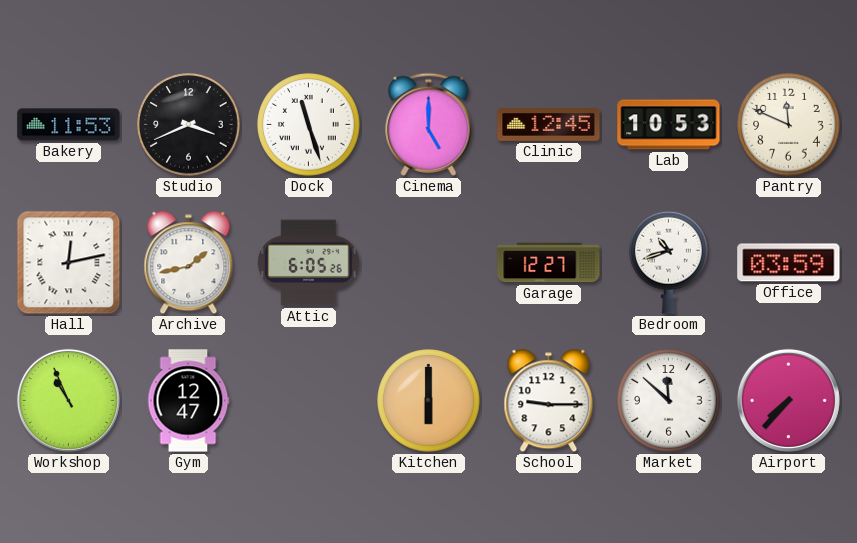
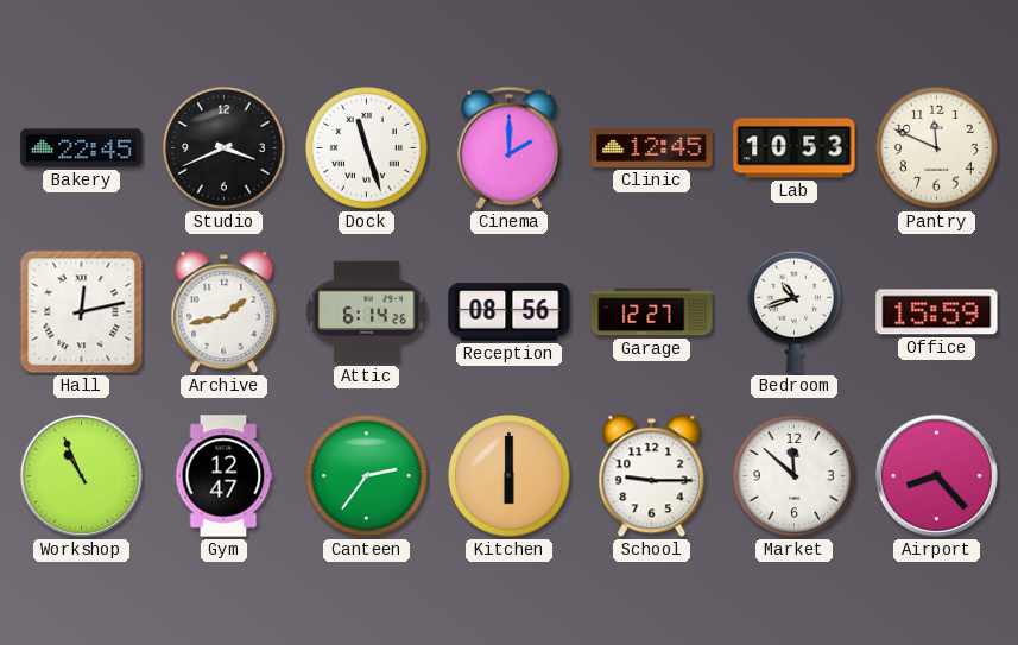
Bakery: 11:53 -> 22:45
Cinema: 5:00 -> 2:00
Attic: 6:05 -> 6:14
Reception: none -> 08:56
Office: 03:59 -> 15:59
Canteen: none -> 2:36
Airport: 7:37 -> 8:23
